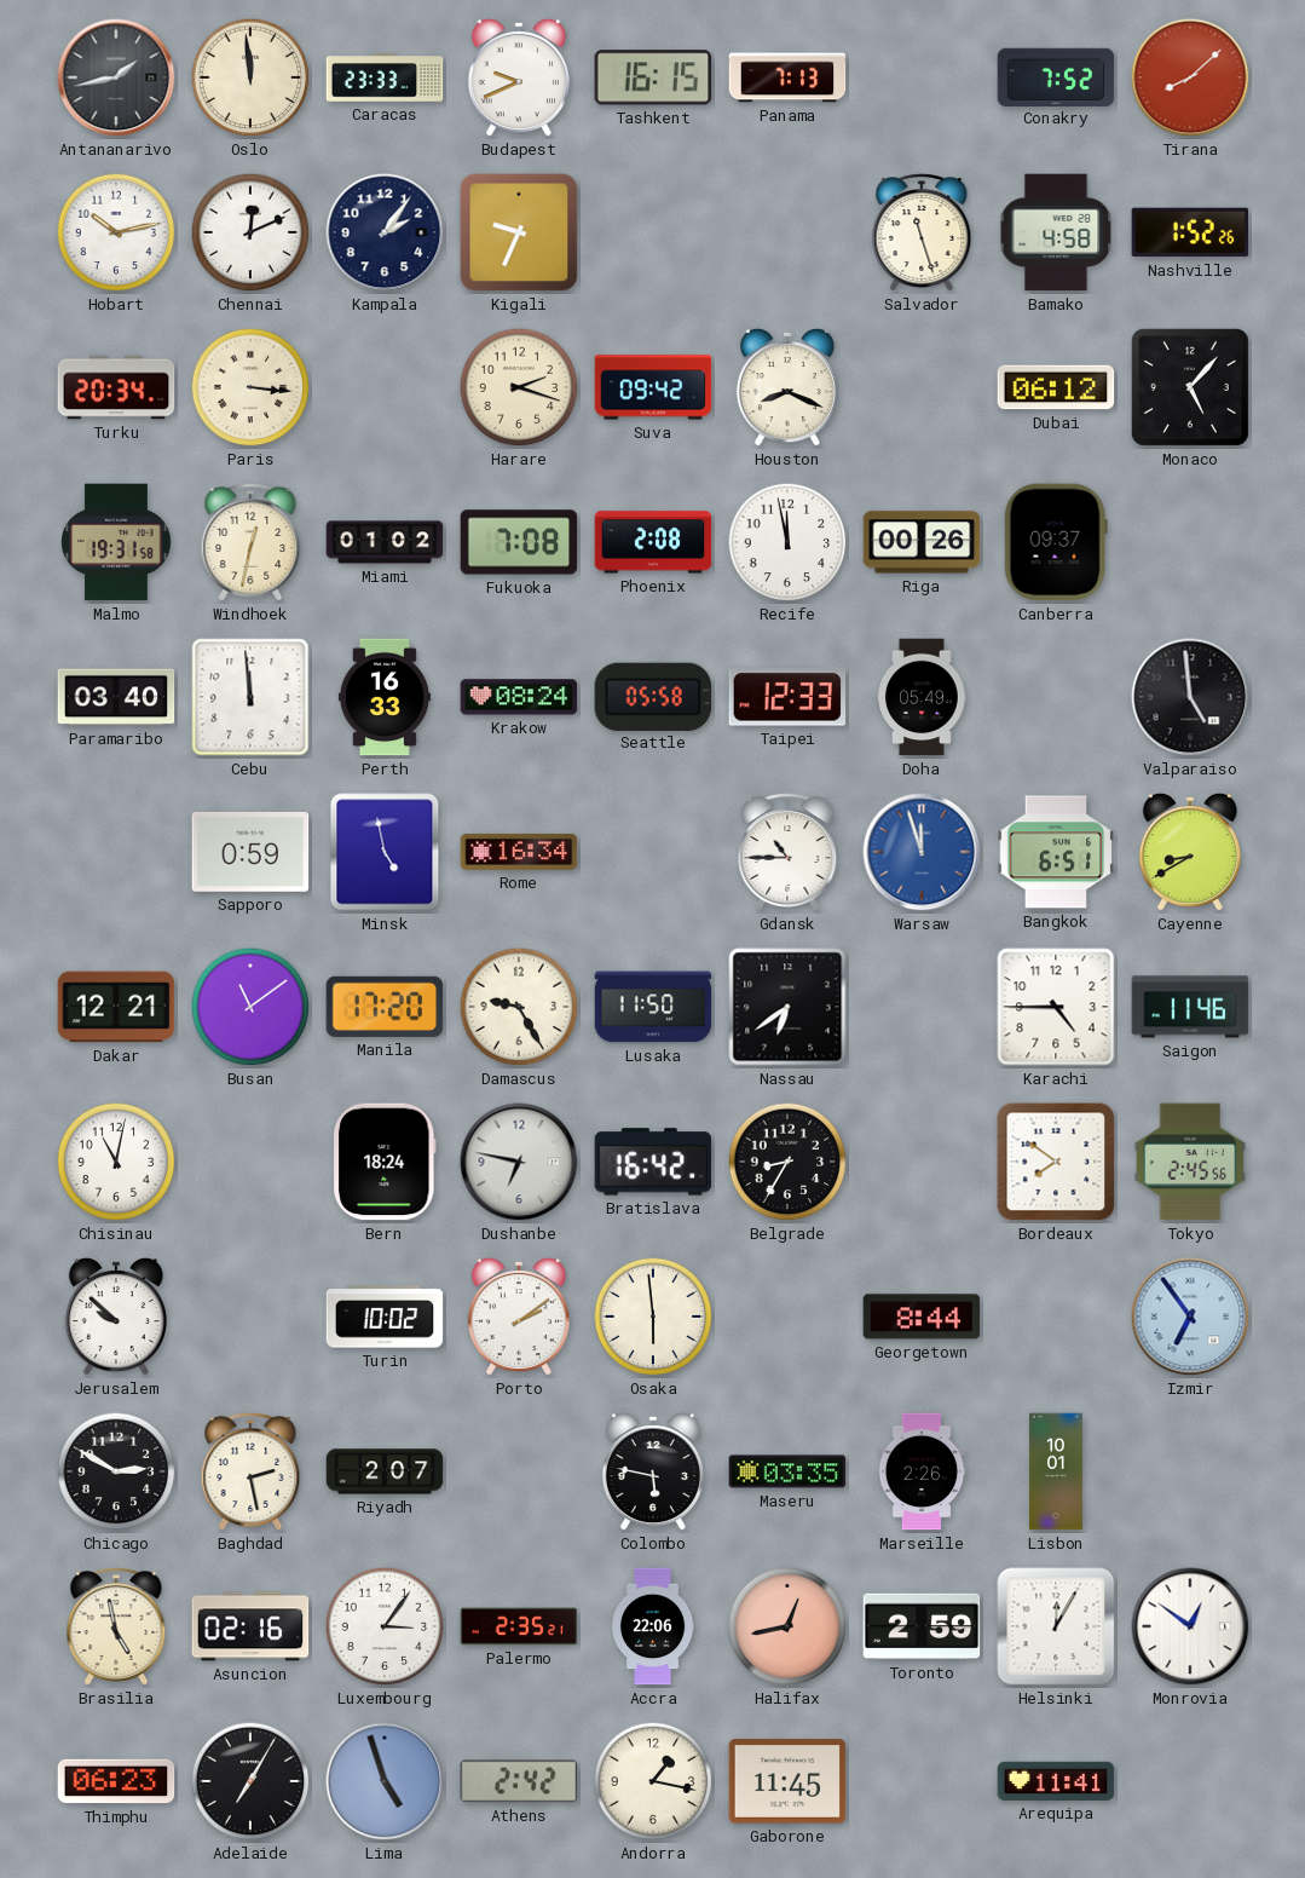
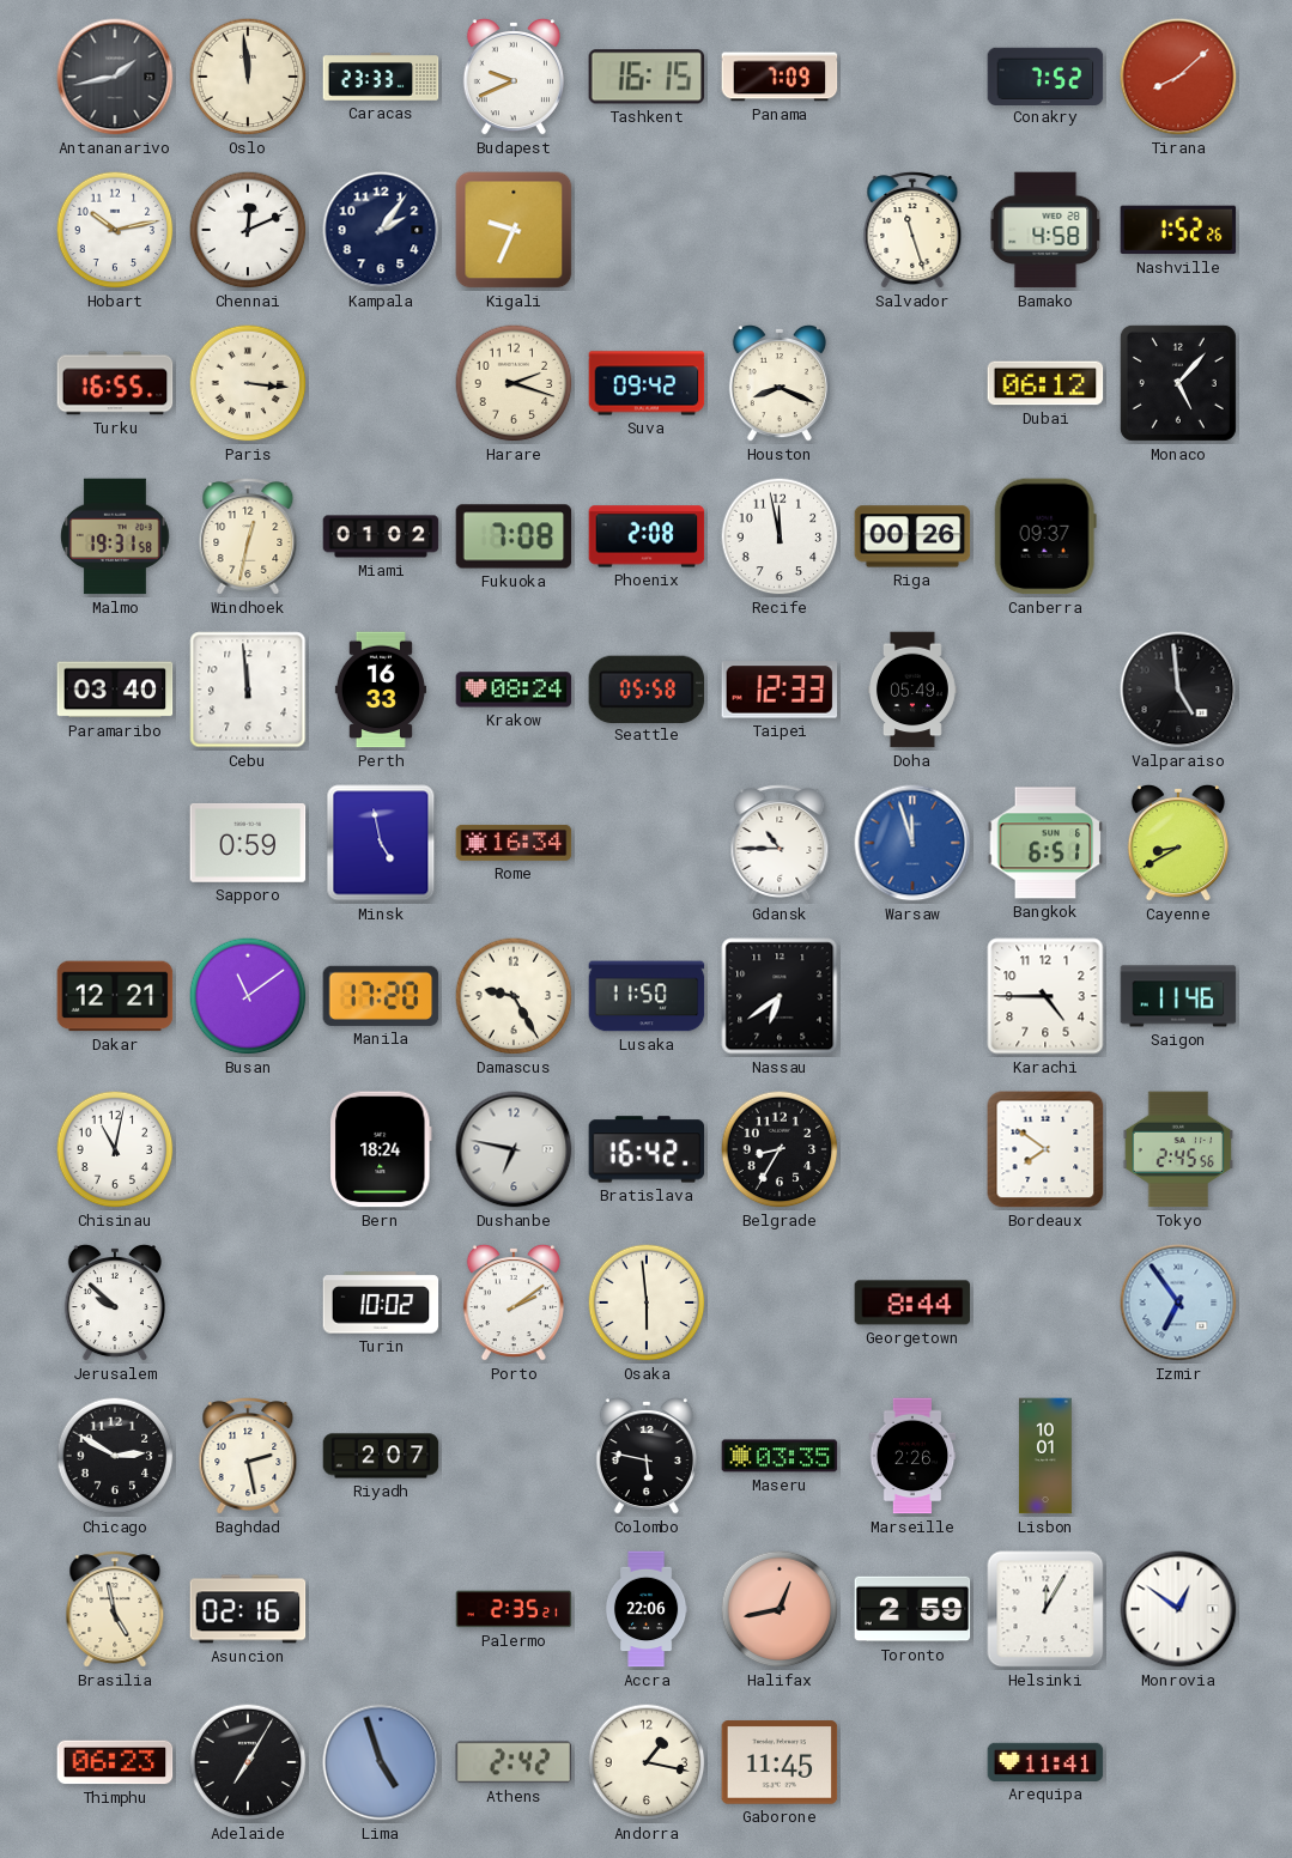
Panama: 7:13 -> 7:09
Turku: 20:34 -> 16:55
Luxembourg: 3:06 -> none
